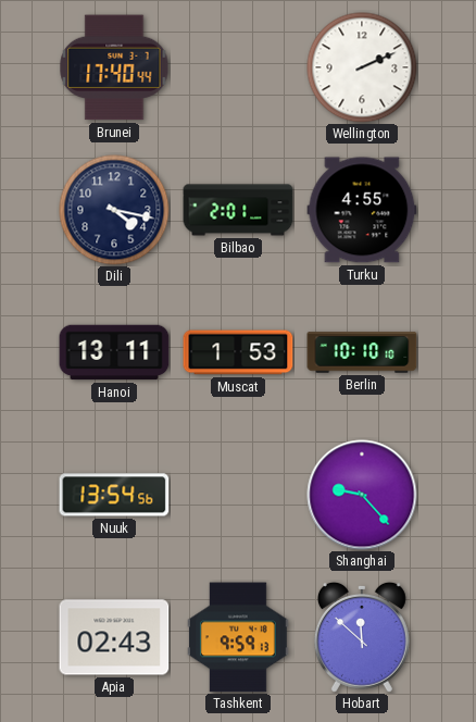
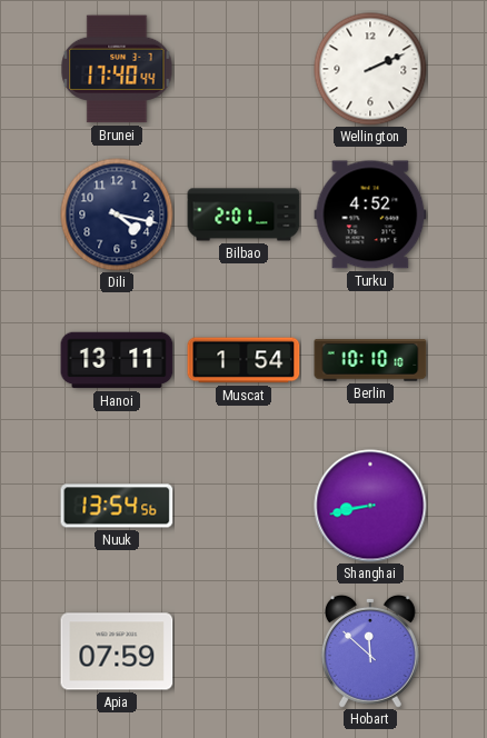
Turku: 4:55 -> 4:52
Muscat: 1:53 -> 1:54
Shanghai: 9:23 -> 8:43
Apia: 02:43 -> 07:59
Tashkent: 9:59 -> none
